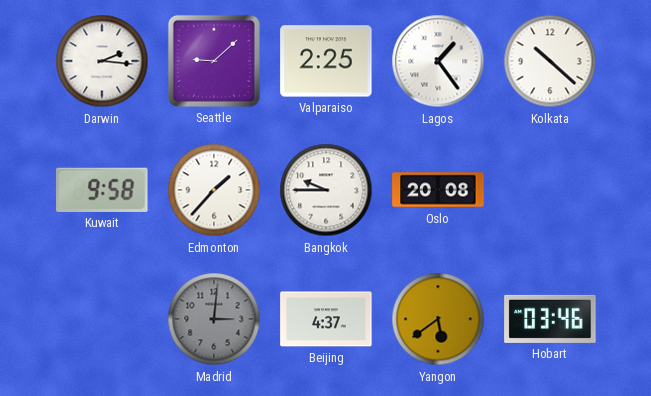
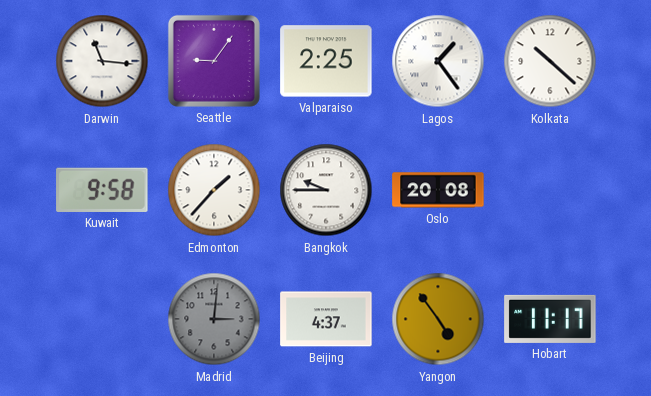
Darwin: 2:16 -> 11:16
Seattle: 9:08 -> 9:06
Yangon: 5:39 -> 4:54
Hobart: 03:46 -> 11:17
